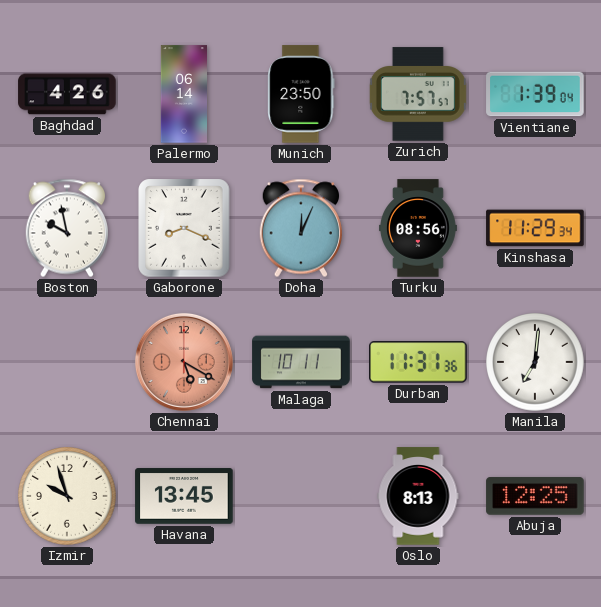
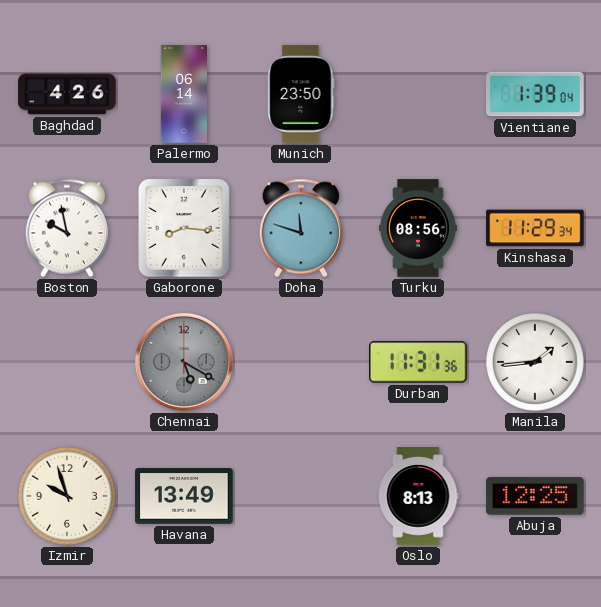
Zurich: 7:57 -> none
Gaborone: 8:19 -> 8:16
Doha: 12:04 -> 11:48
Chennai dial: salmon -> grey
Malaga: 10:11 -> none
Manila: 7:01 -> 1:44
Havana: 13:45 -> 13:49
